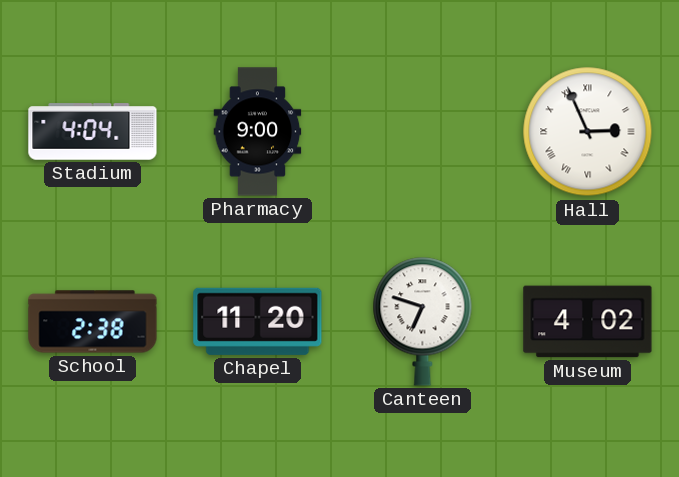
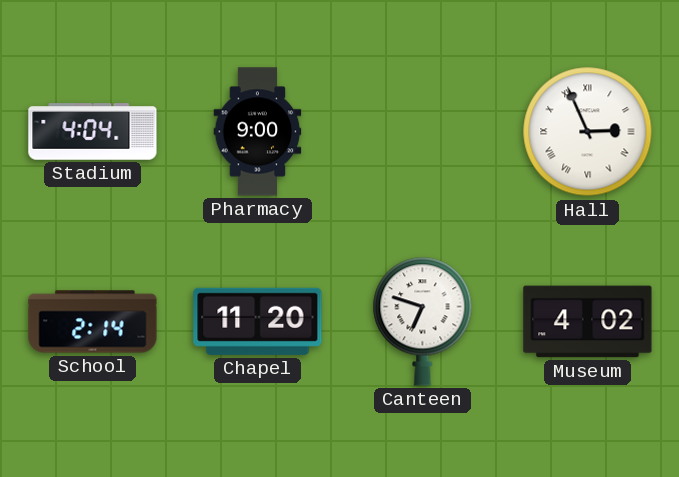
School: 2:38 -> 2:14
